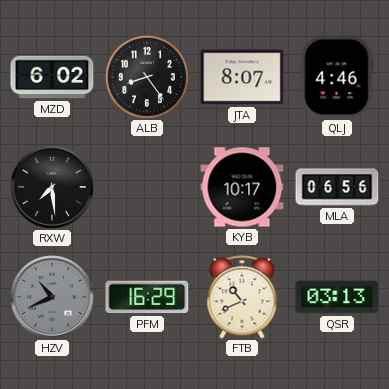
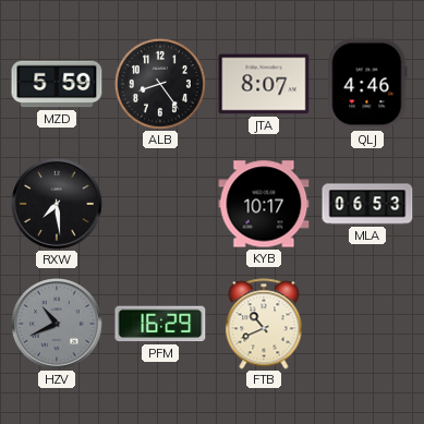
MZD: 6:02 -> 5:59
MLA: 06:56 -> 06:53
QSR: 03:13 -> none
